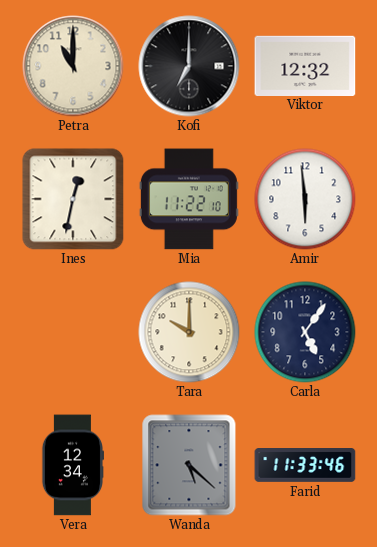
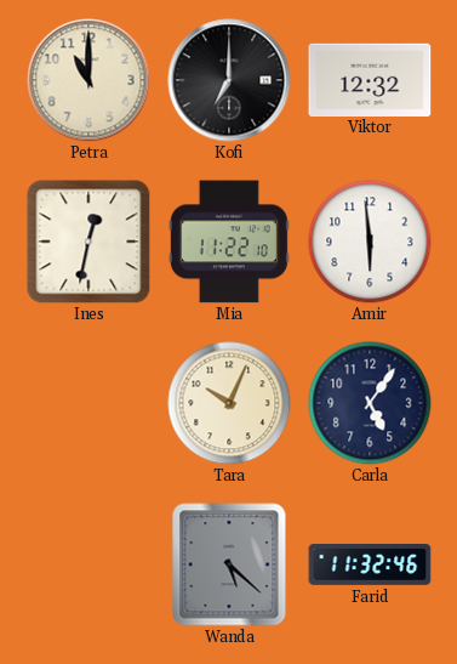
Tara: 10:00 -> 10:04
Vera: 12:34 -> none
Farid: 11:33 -> 11:32
